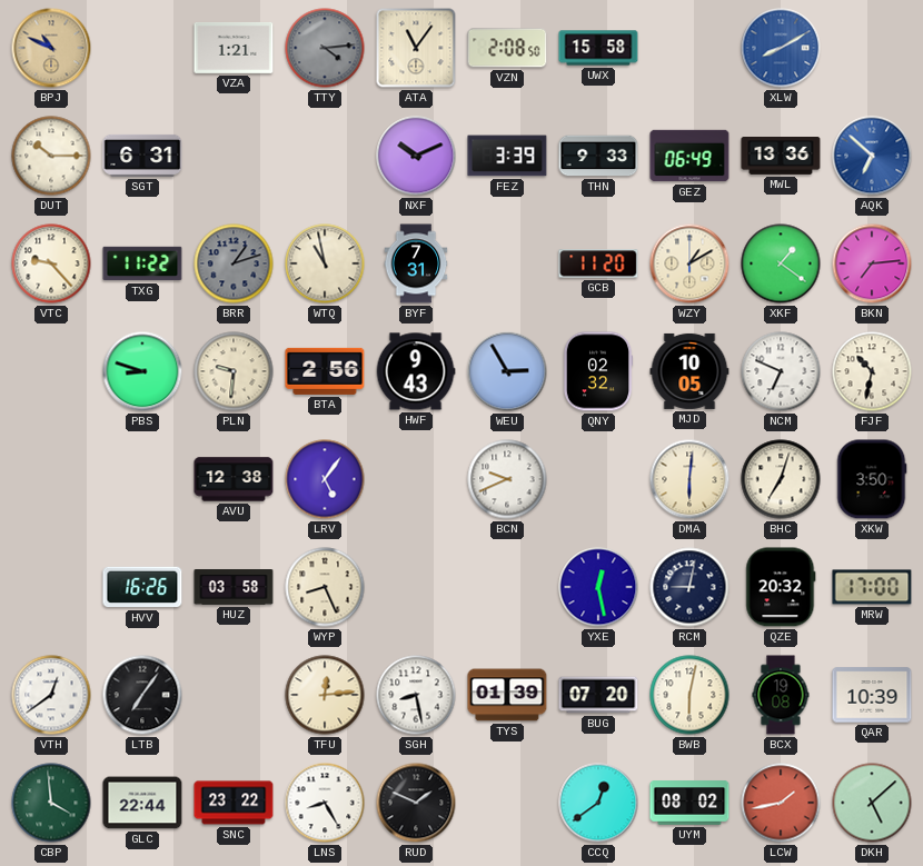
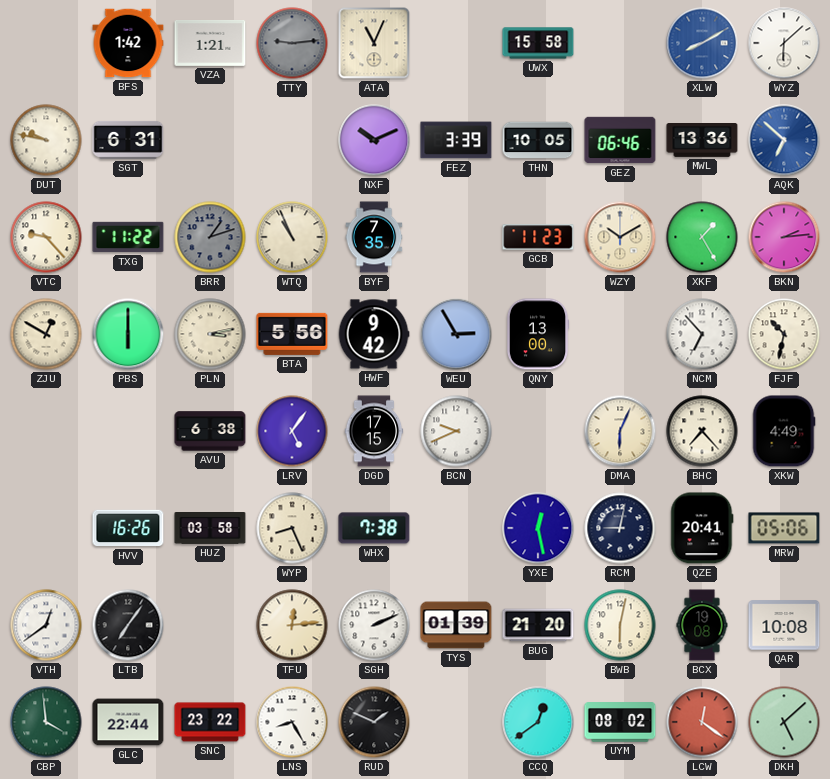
BPJ: 10:49 -> none
BFS: none -> 1:42
TTY: 4:14 -> 9:14
ATA: 11:06 -> 11:04
VZN: 2:08 -> none
WYZ: none -> 6:08
DUT: 10:15 -> 9:47
THN: 9:33 -> 10:05
GEZ: 06:49 -> 06:46
WTQ: 10:58 -> 10:56
BYF: 7:31 -> 7:35
GCB: 11:20 -> 11:23
WZY: 1:10 -> 10:10
XKF: 1:21 -> 1:25
BKN: 7:14 -> 2:14
ZJU: none -> 12:50
PBS: 8:48 -> 6:00
PLN: 9:31 -> 3:13
BTA: 2:56 -> 5:56
HWF: 9:43 -> 9:42
QNY: 02:32 -> 13:00
MJD: 10:05 -> none
NCM: 6:49 -> 6:53
AVU: 12:38 -> 6:38
DGD: none -> 17:15
DMA: 6:01 -> 6:04
BHC: 7:03 -> 7:23
XKW: 3:50 -> 4:49
WHX: none -> 7:38
QZE: 20:32 -> 20:41
MRW: 17:00 -> 05:06
SGH: 8:28 -> 2:11
BUG: 07:20 -> 21:20
QAR: 10:39 -> 10:08
LCW: 1:43 -> 12:21
